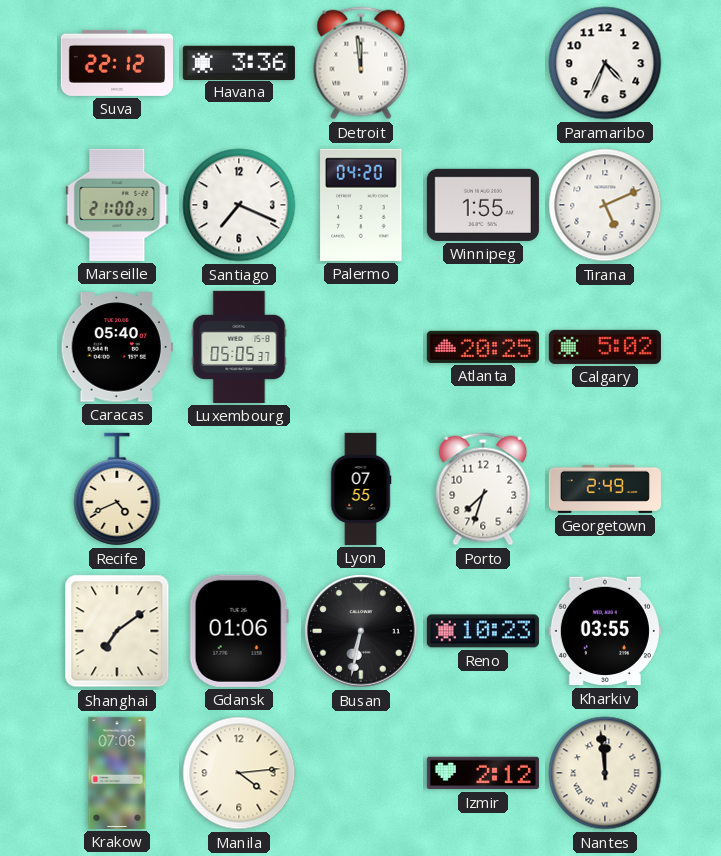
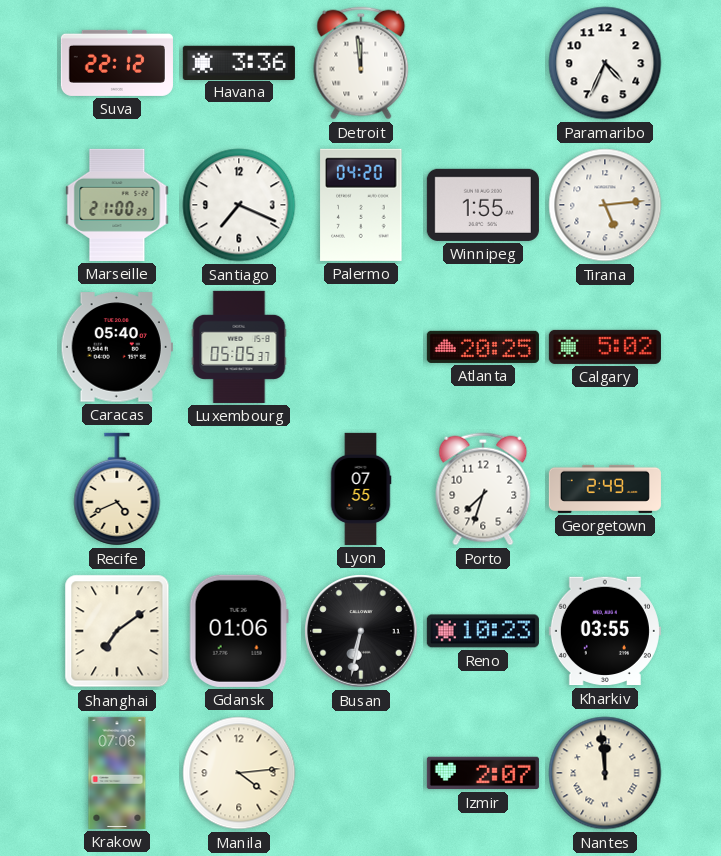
Tirana: 5:11 -> 5:14
Izmir: 2:12 -> 2:07
